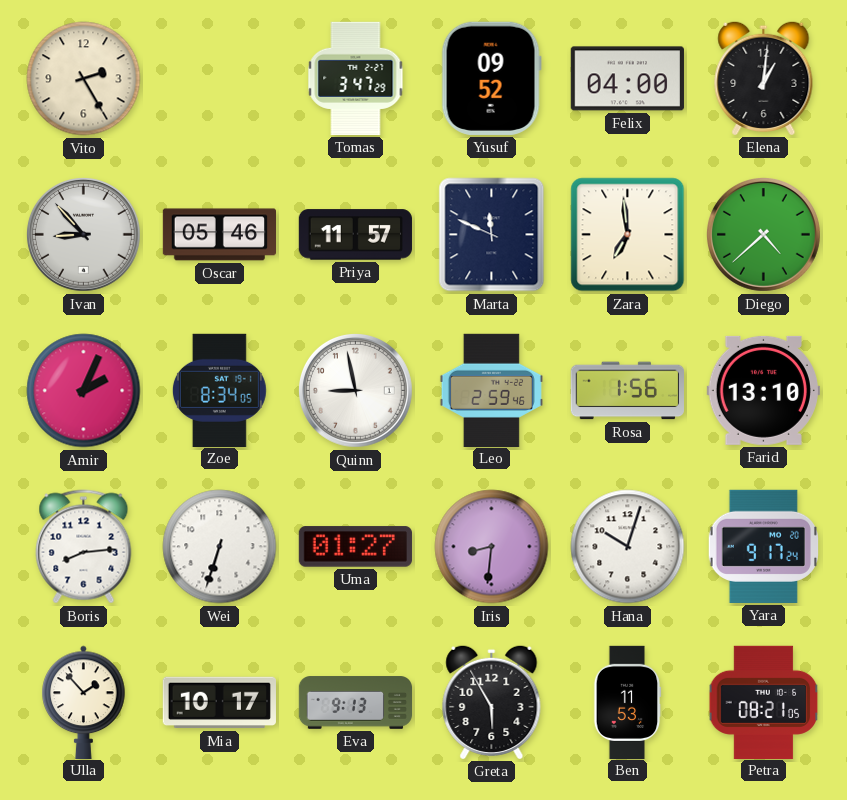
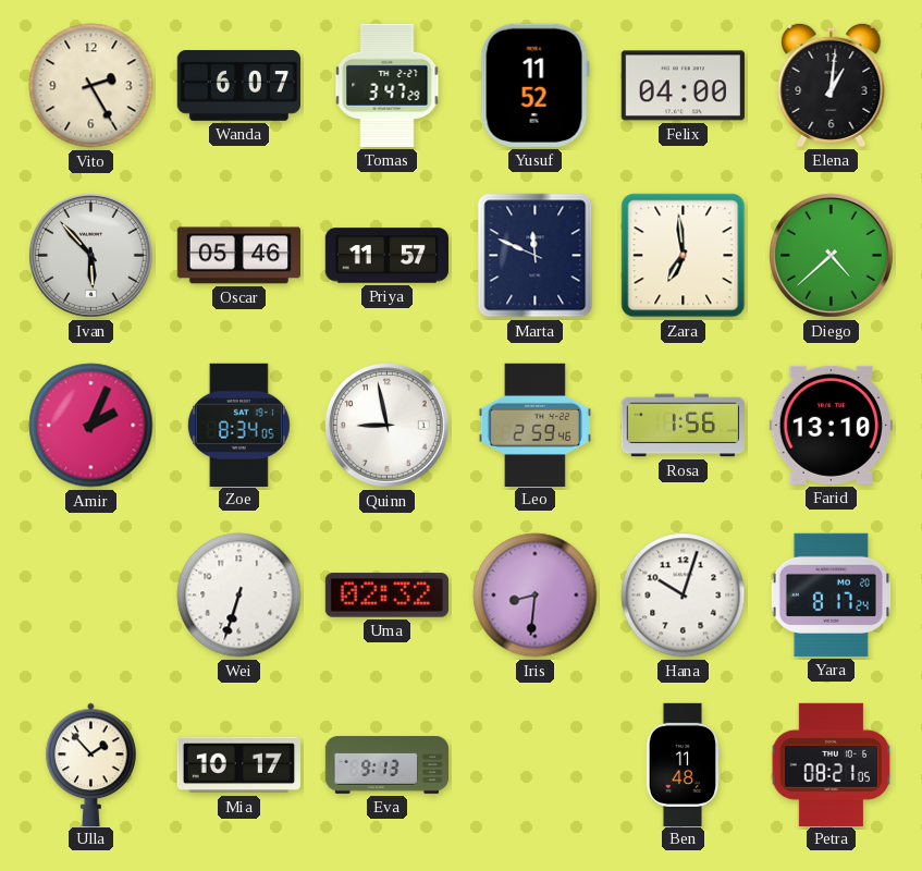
Wanda: none -> 6:07
Yusuf: 09:52 -> 11:52
Ivan: 8:53 -> 5:53
Boris: 8:14 -> none
Uma: 01:27 -> 02:32
Yara: 9:17 -> 8:17
Greta: 5:55 -> none
Ben: 11:53 -> 11:48
